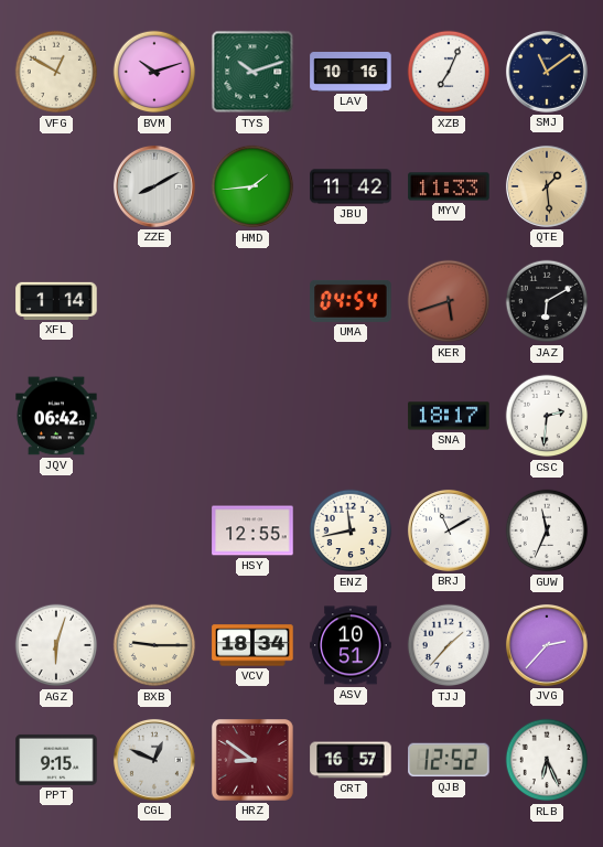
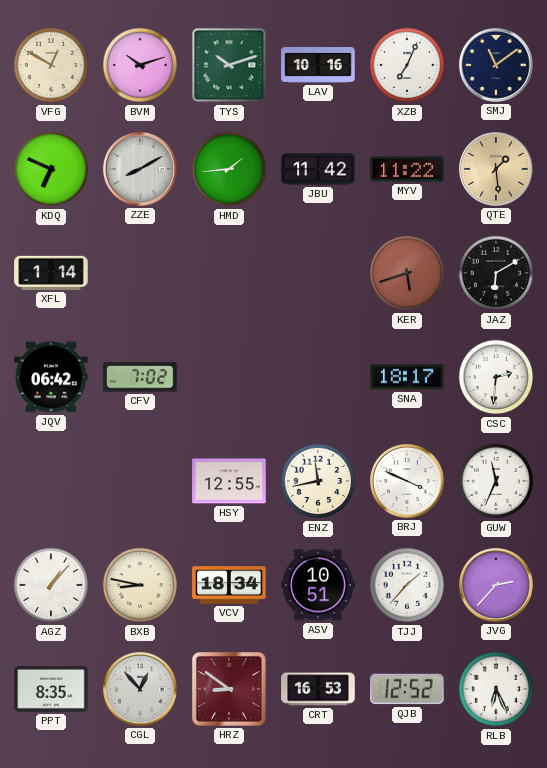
KDQ: none -> 6:49
MYV: 11:33 -> 11:22
UMA: 04:54 -> none
CFV: none -> 7:02
BRJ: 11:10 -> 3:49
AGZ: 6:03 -> 1:07
BXB: 9:15 -> 8:47
PPT: 9:15 -> 8:35
CGL: 12:49 -> 12:53
CRT: 16:57 -> 16:53
